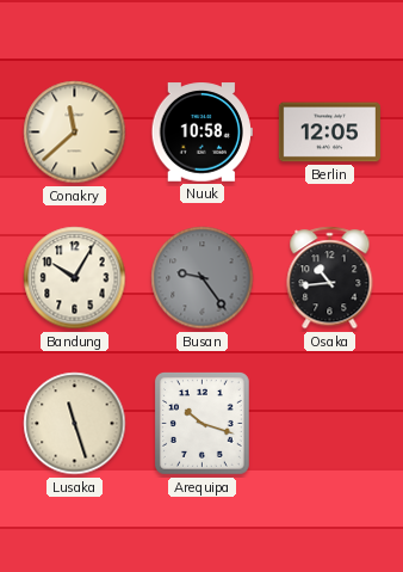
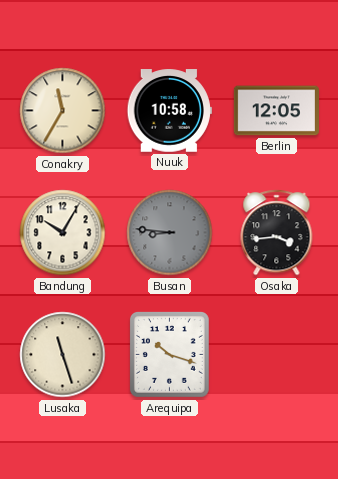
Conakry: 11:38 -> 11:35
Busan: 9:24 -> 8:46
Osaka: 10:44 -> 3:44
